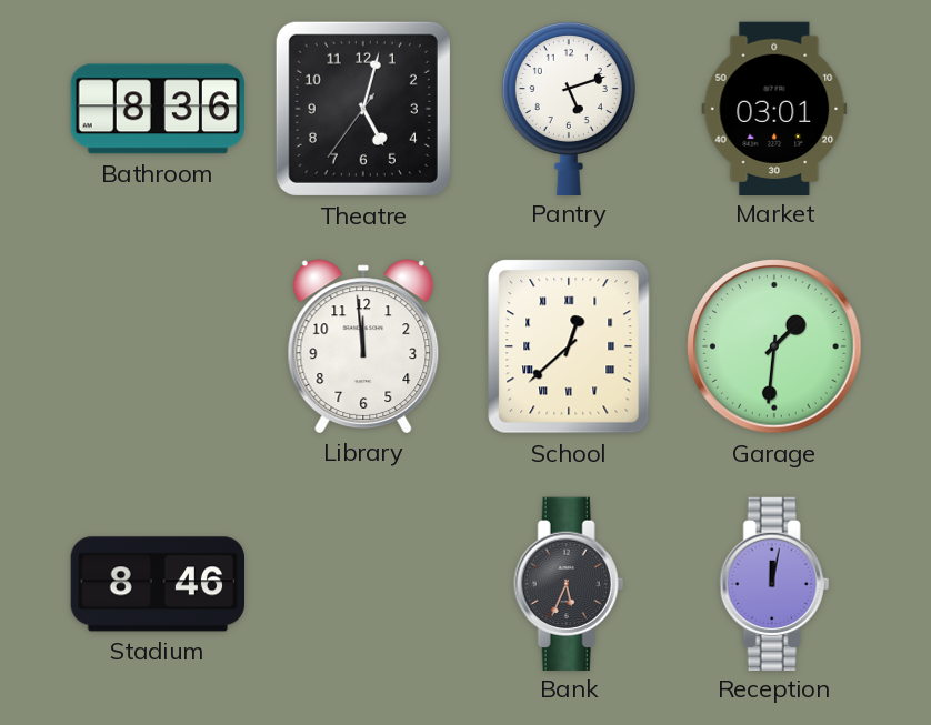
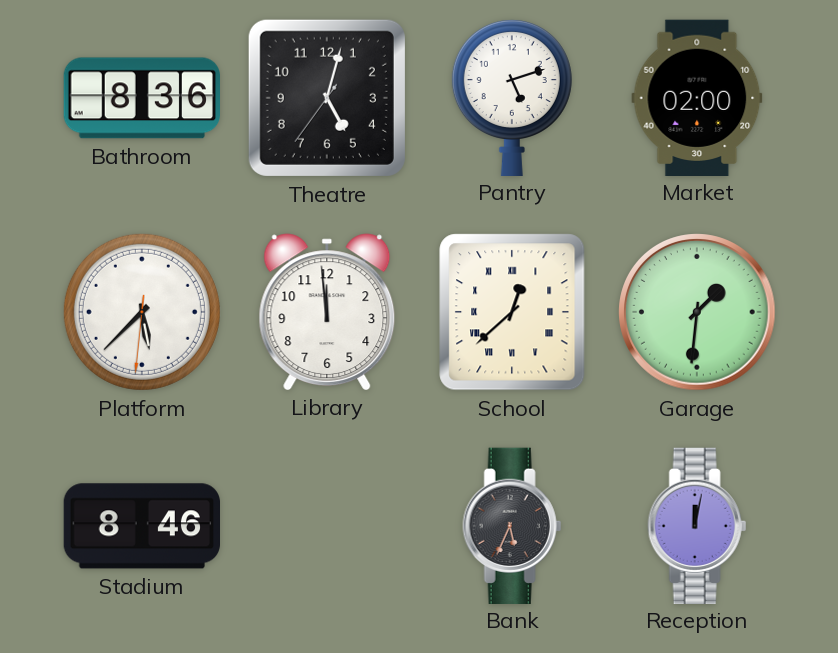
Market: 03:01 -> 02:00
Platform: none -> 5:37
